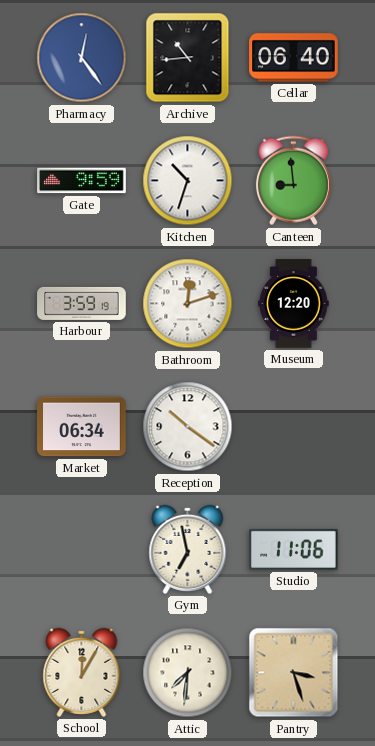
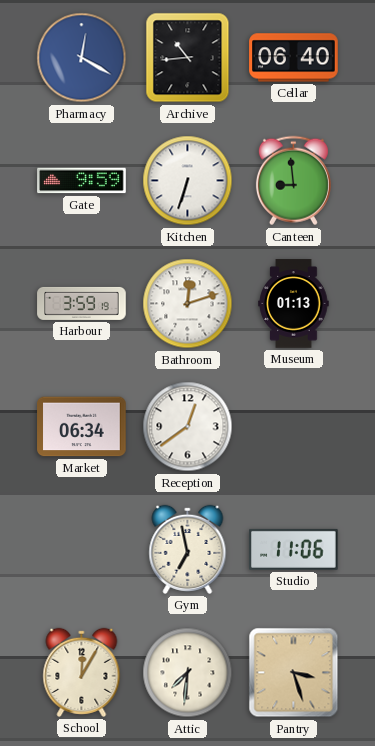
Pharmacy: 12:24 -> 12:20
Kitchen: 10:33 -> 6:33
Museum: 12:20 -> 01:13
Reception: 10:21 -> 12:39
